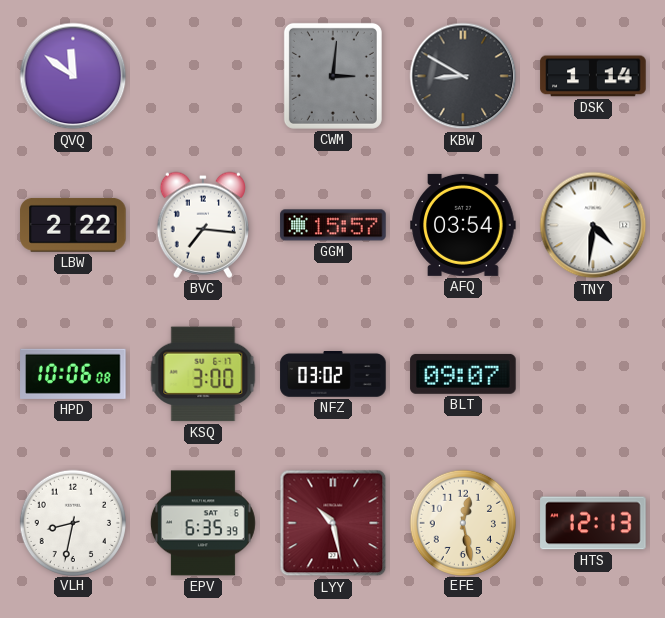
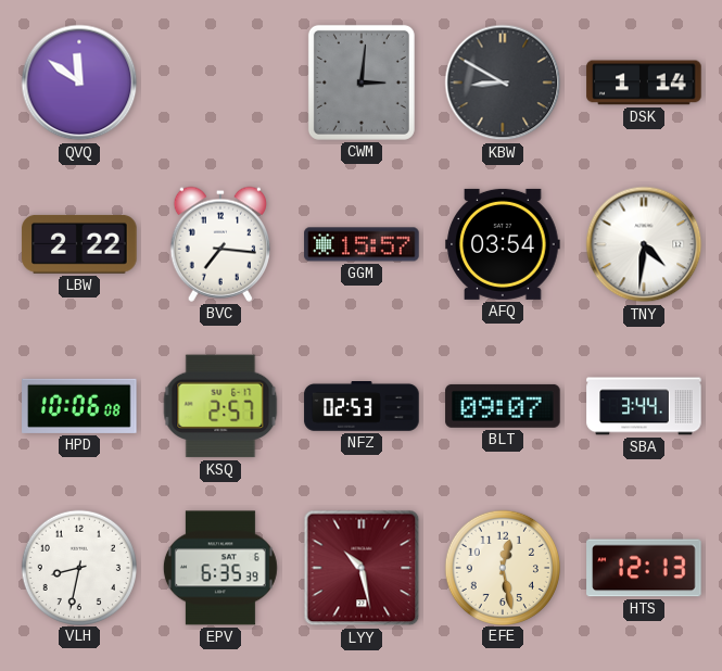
KSQ: 3:00 -> 2:57
NFZ: 03:02 -> 02:53
SBA: none -> 3:44
